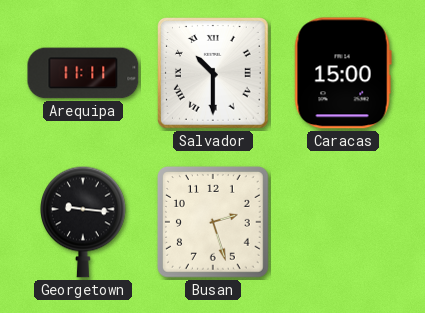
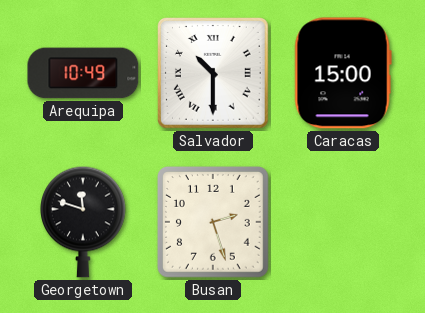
Arequipa: 11:11 -> 10:49
Georgetown: 9:16 -> 11:48
